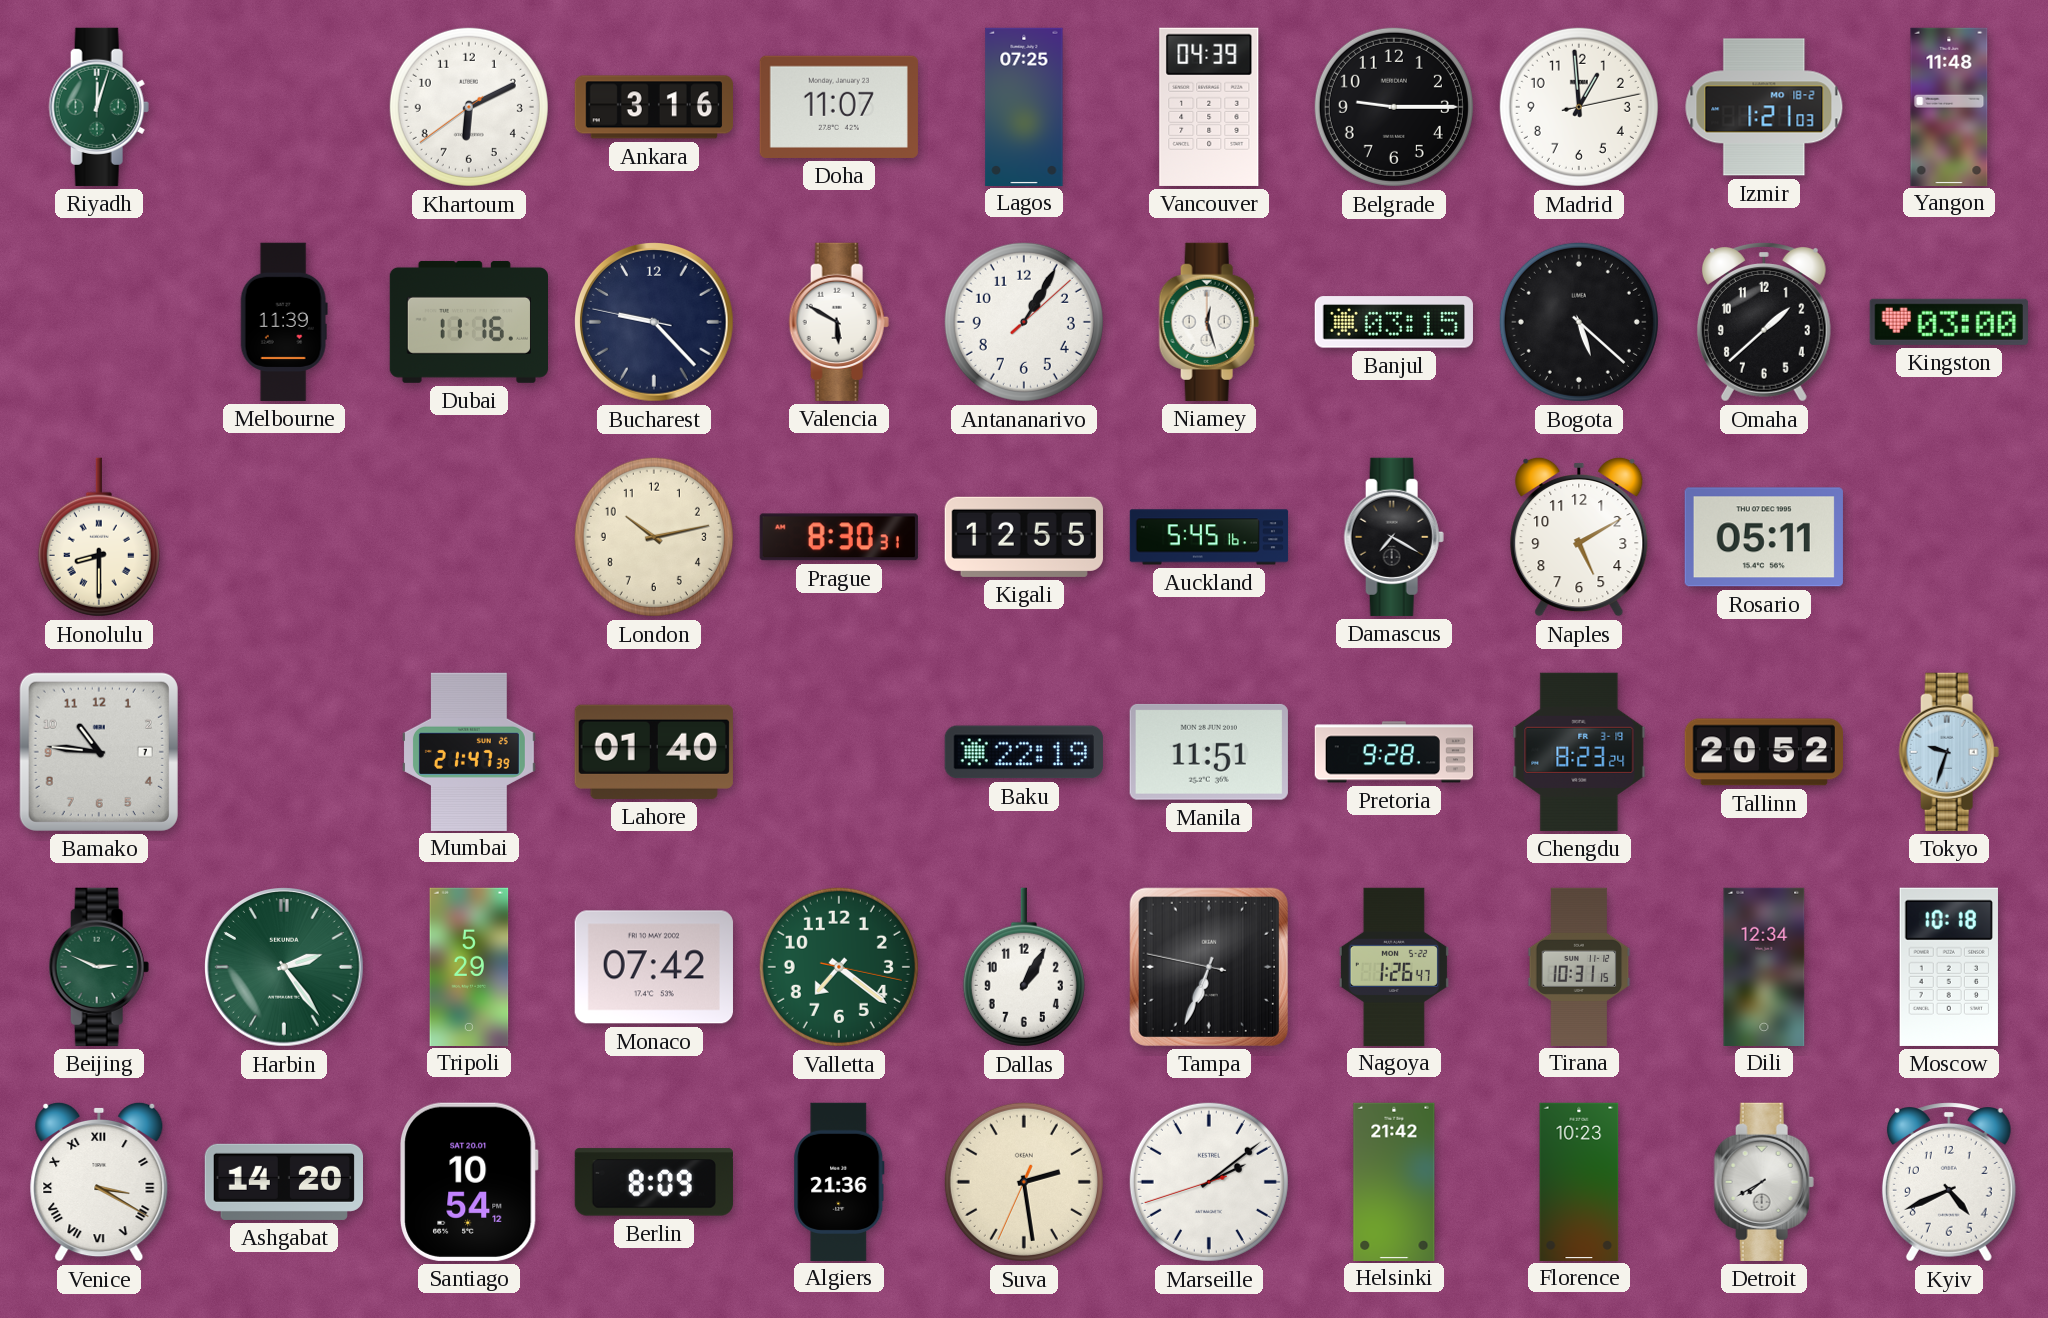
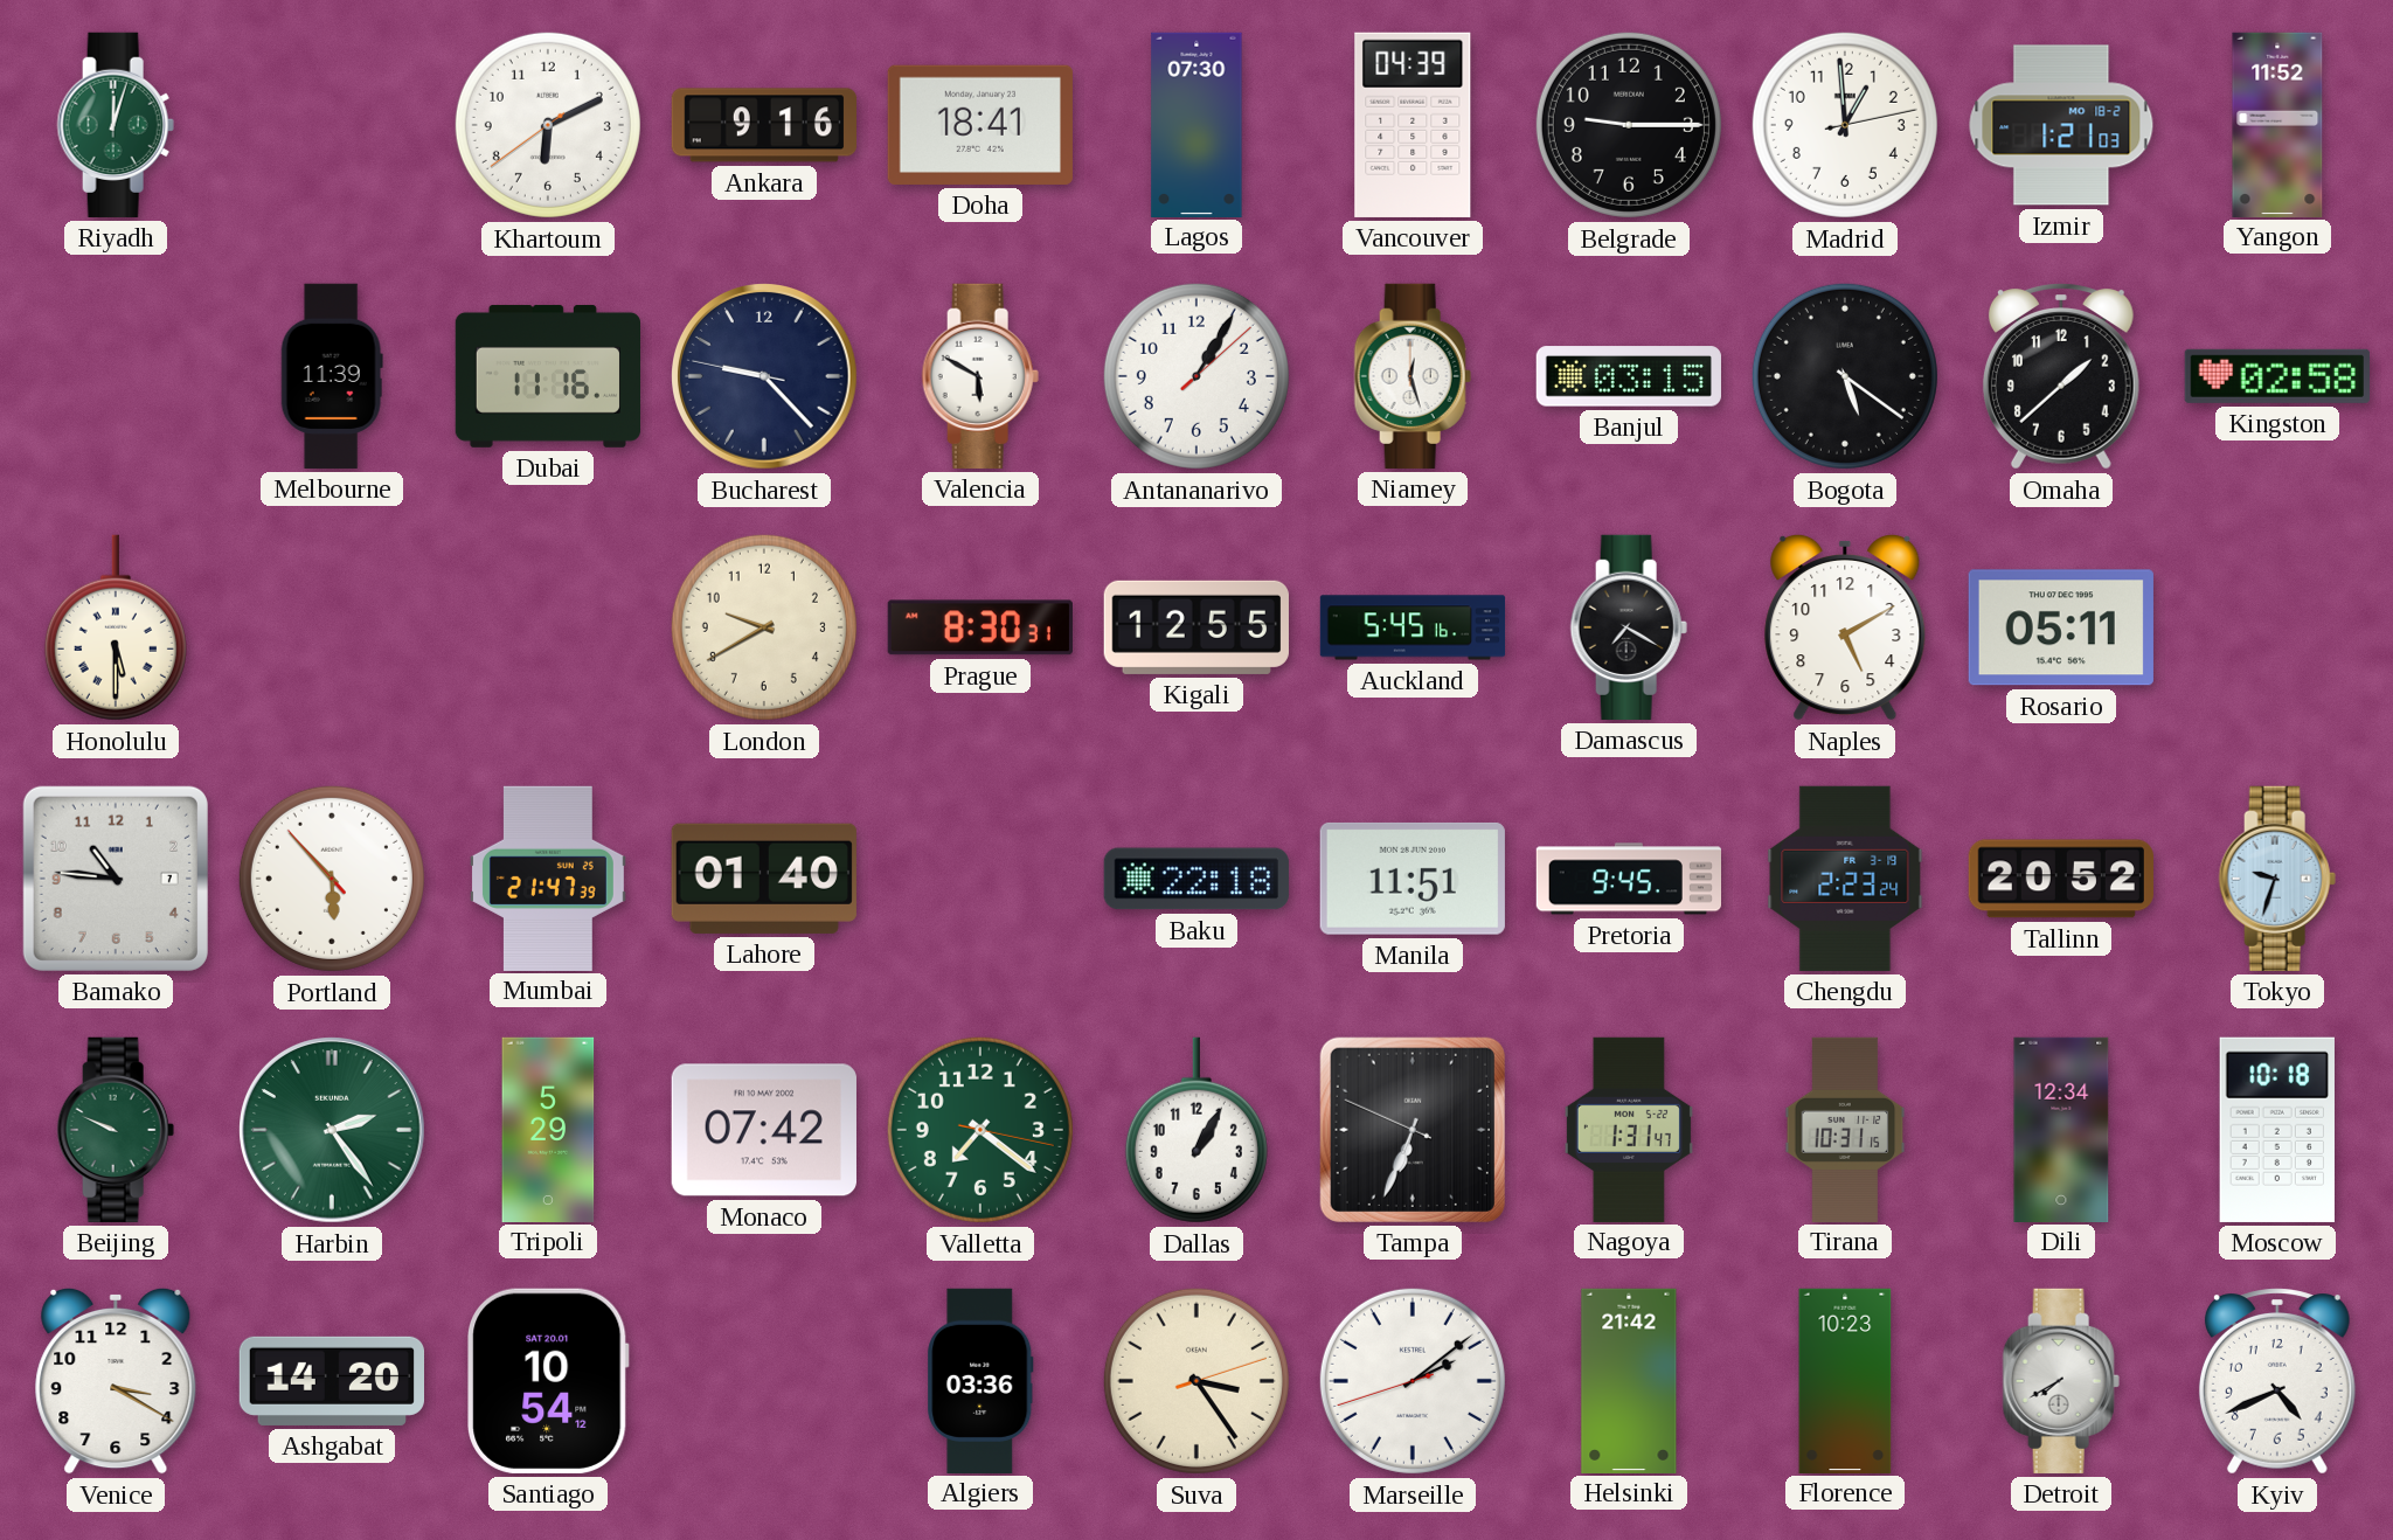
Ankara: 3:16 -> 9:16
Doha: 11:07 -> 18:41
Lagos: 07:25 -> 07:30
Yangon: 11:48 -> 11:52
Bogota: 5:22 -> 5:21
Kingston: 03:00 -> 02:58
Honolulu: 8:30 -> 5:30
London: 10:13 -> 9:40
Portland: none -> 5:52
Baku: 22:19 -> 22:18
Pretoria: 9:28 -> 9:45
Chengdu: 8:23 -> 2:23
Beijing: 2:49 -> 9:49
Tampa: 6:33:47 -> 6:33:49
Nagoya: 1:26 -> 1:31
Venice numerals: Roman -> Arabic
Berlin: 8:09 -> none
Algiers: 21:36 -> 03:36
Suva: 2:28 -> 3:24
